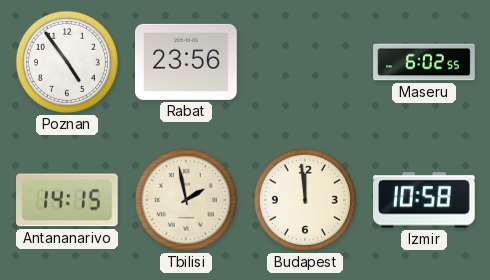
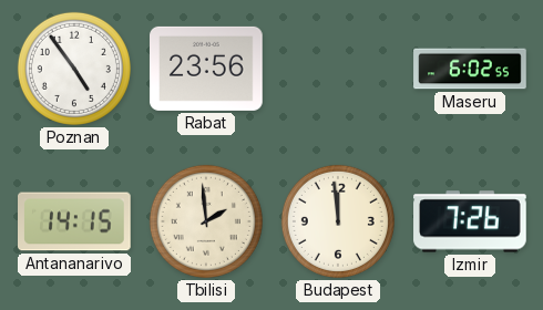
Tbilisi: 1:58 -> 1:59
Izmir: 10:58 -> 7:26
